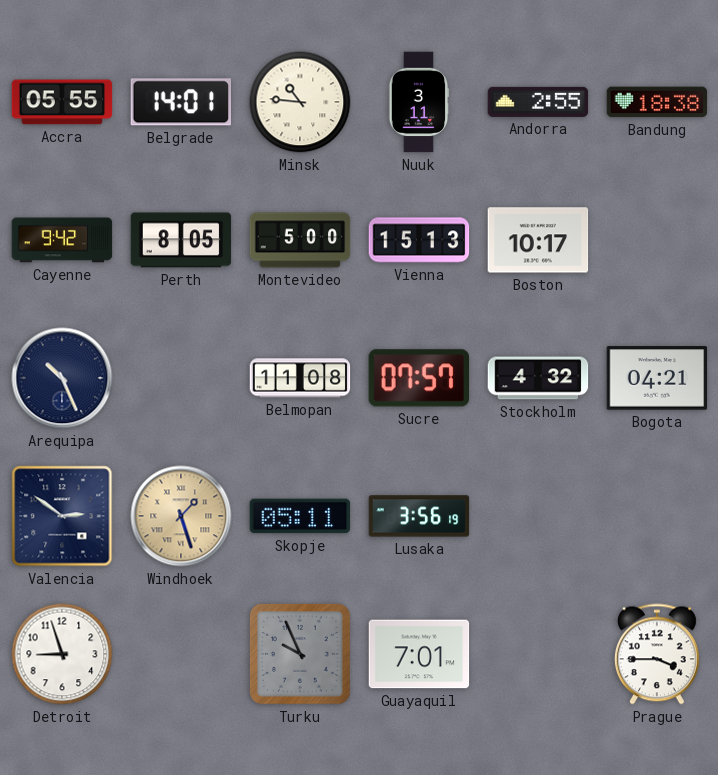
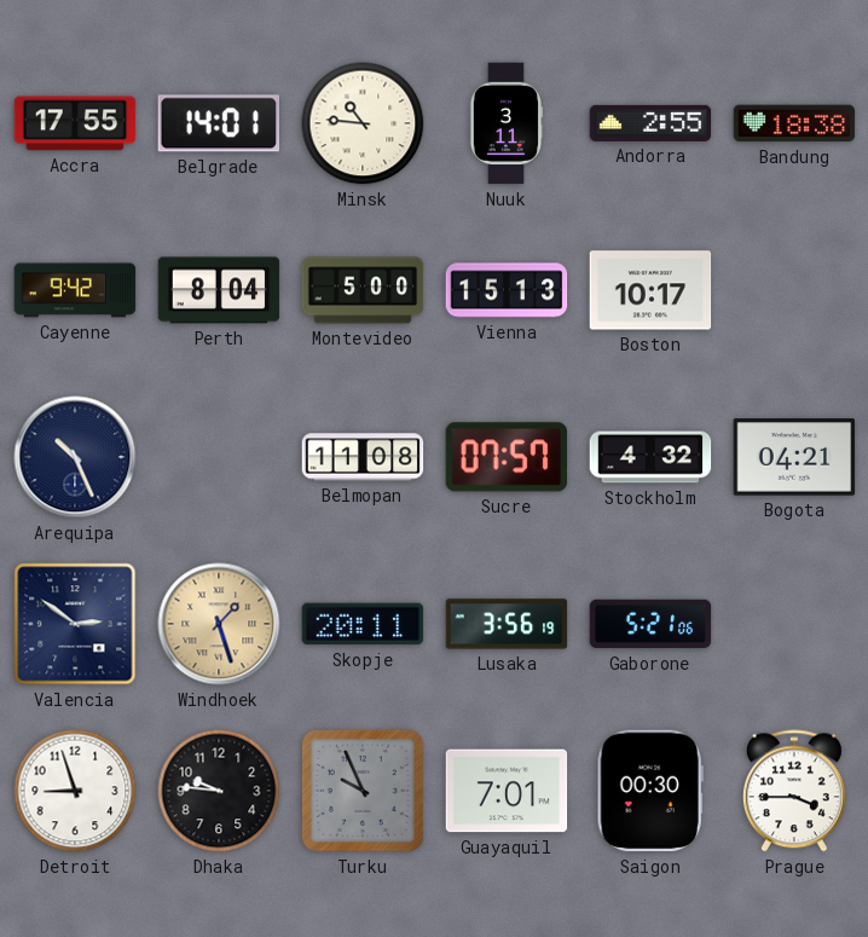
Accra: 05:55 -> 17:55
Perth: 8:05 -> 8:04
Skopje: 05:11 -> 20:11
Gaborone: none -> 5:21
Dhaka: none -> 9:46
Saigon: none -> 00:30
